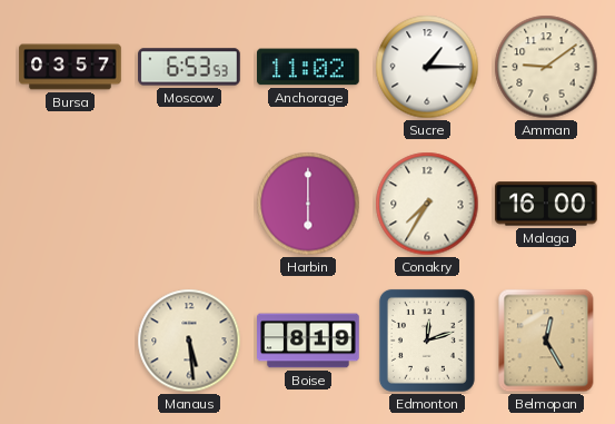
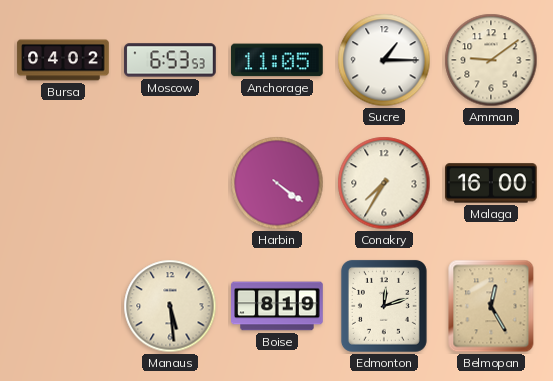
Bursa: 03:57 -> 04:02
Anchorage: 11:02 -> 11:05
Harbin: 6:00 -> 4:21
